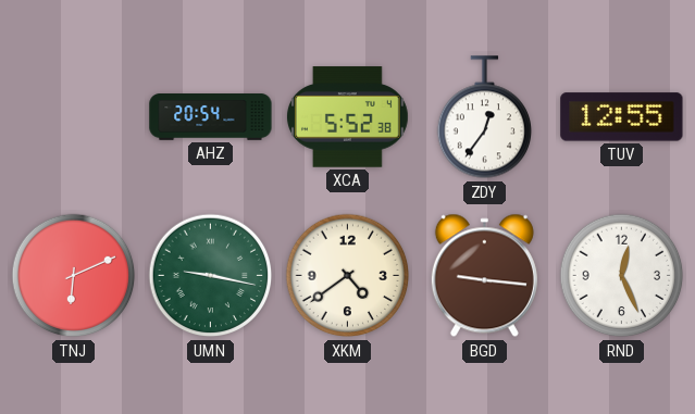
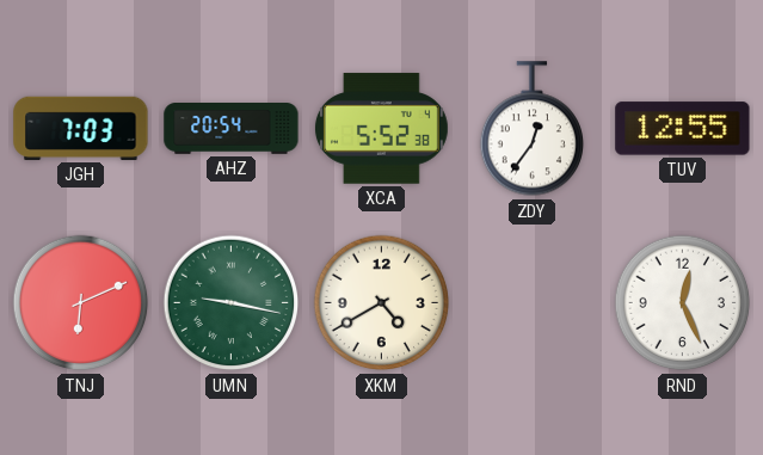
JGH: none -> 7:03
XKM: 4:39 -> 4:40
BGD: 9:16 -> none
